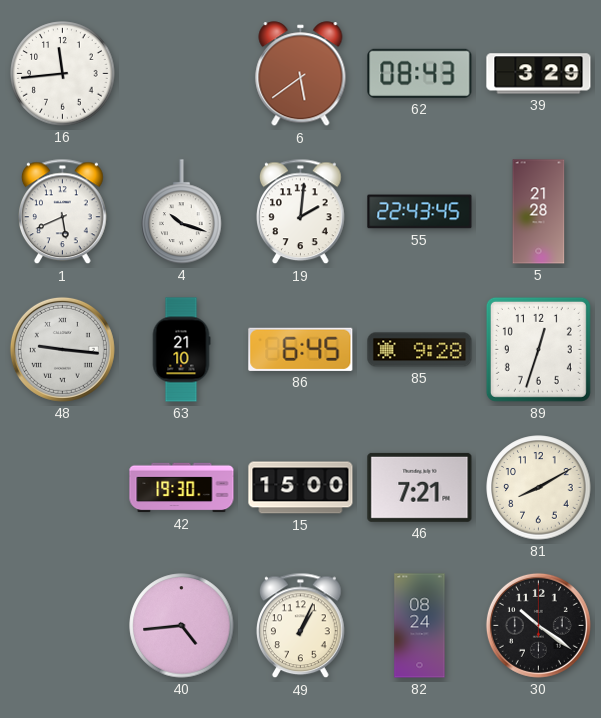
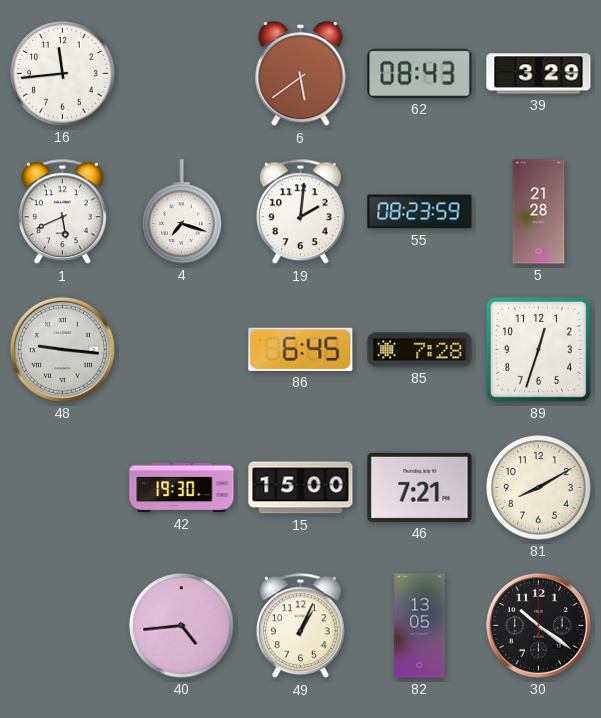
4: 10:18 -> 7:18
55: 22:43 -> 08:23
63: 21:10 -> none
85: 9:28 -> 7:28
82: 08:24 -> 13:05
